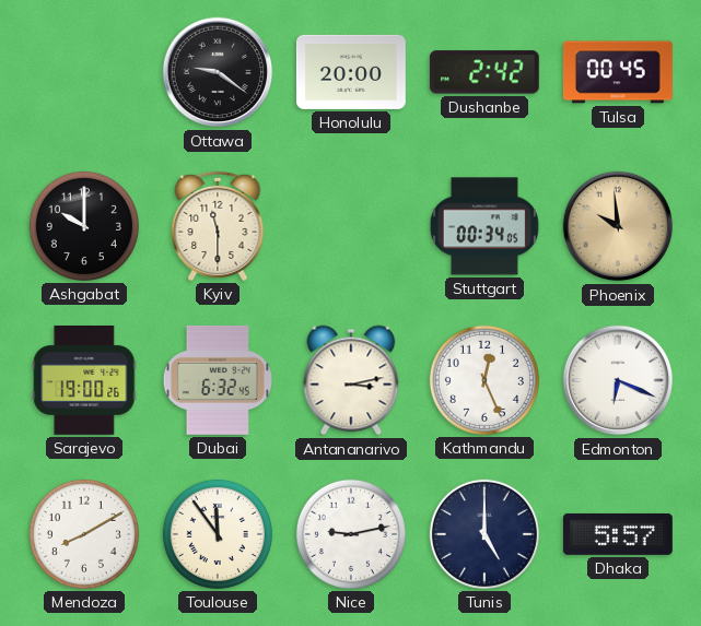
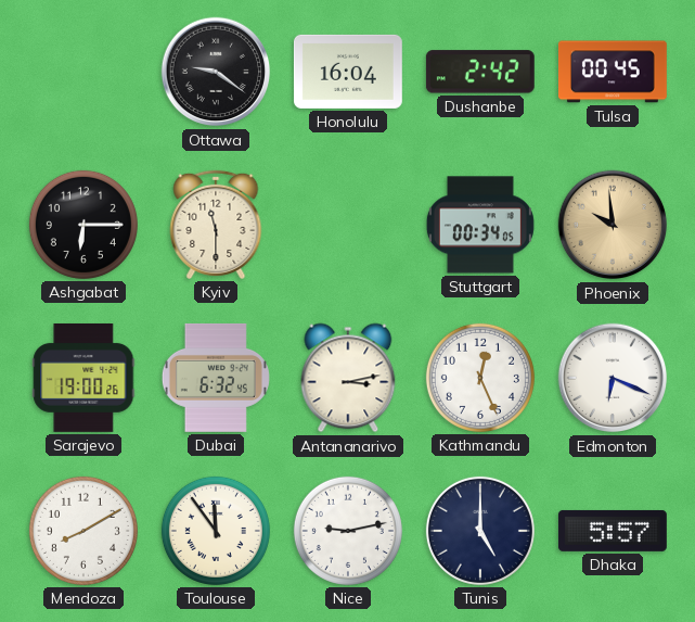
Honolulu: 20:00 -> 16:04
Ashgabat: 10:00 -> 6:15
